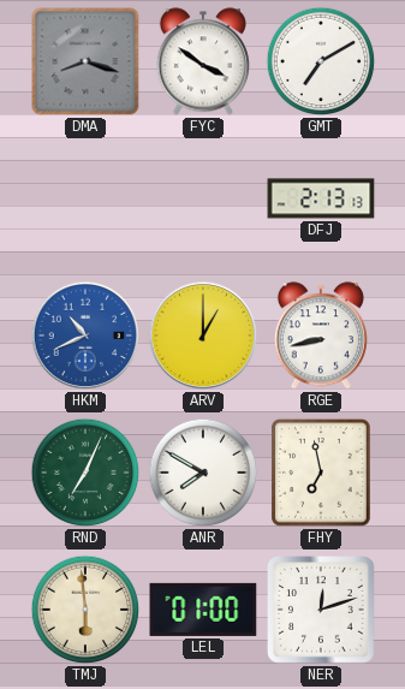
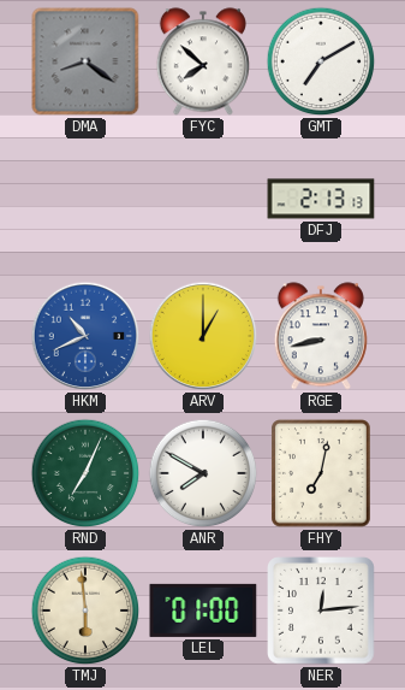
DMA: 8:18 -> 8:21
FYC: 3:51 -> 7:52
FHY: 6:58 -> 7:02
NER: 12:12 -> 12:14
